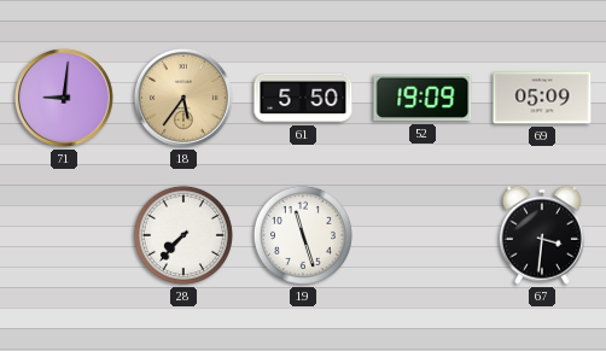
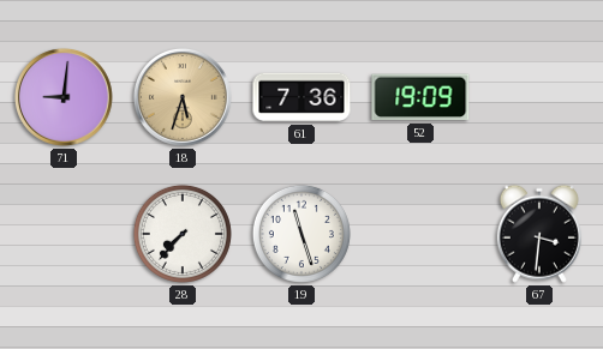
18: 5:36 -> 5:33
61: 5:50 -> 7:36
69: 05:09 -> none
